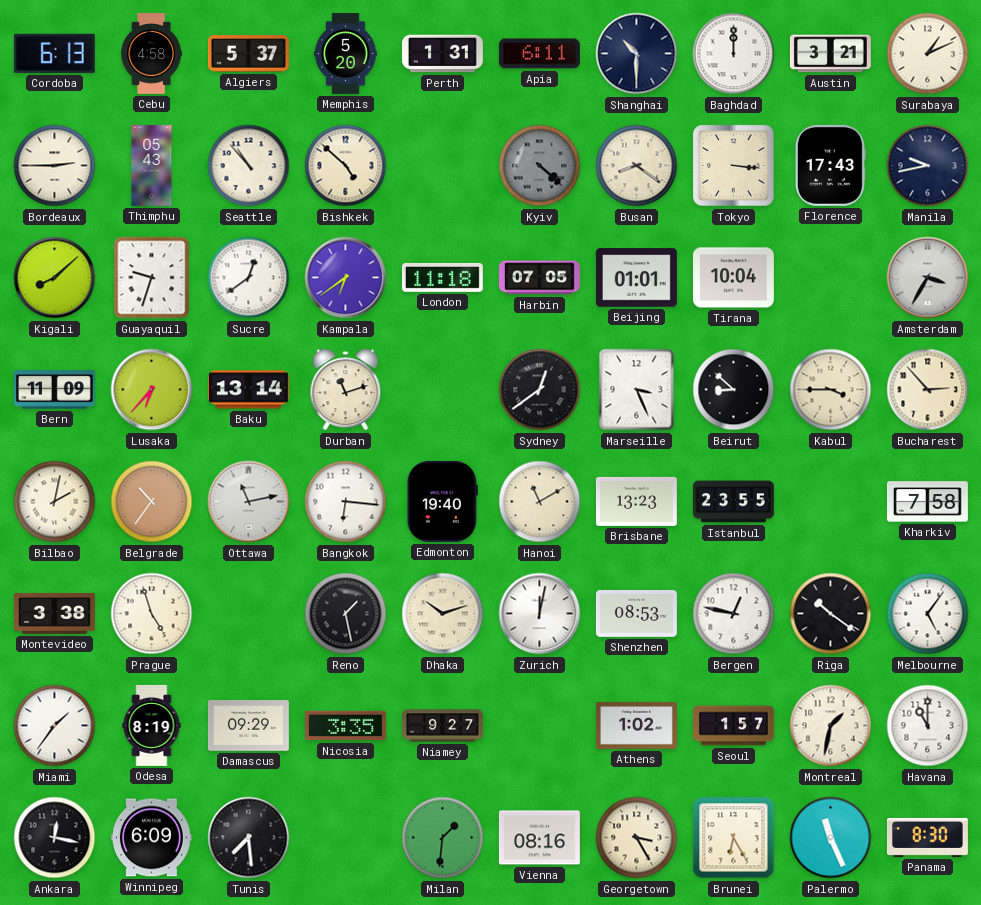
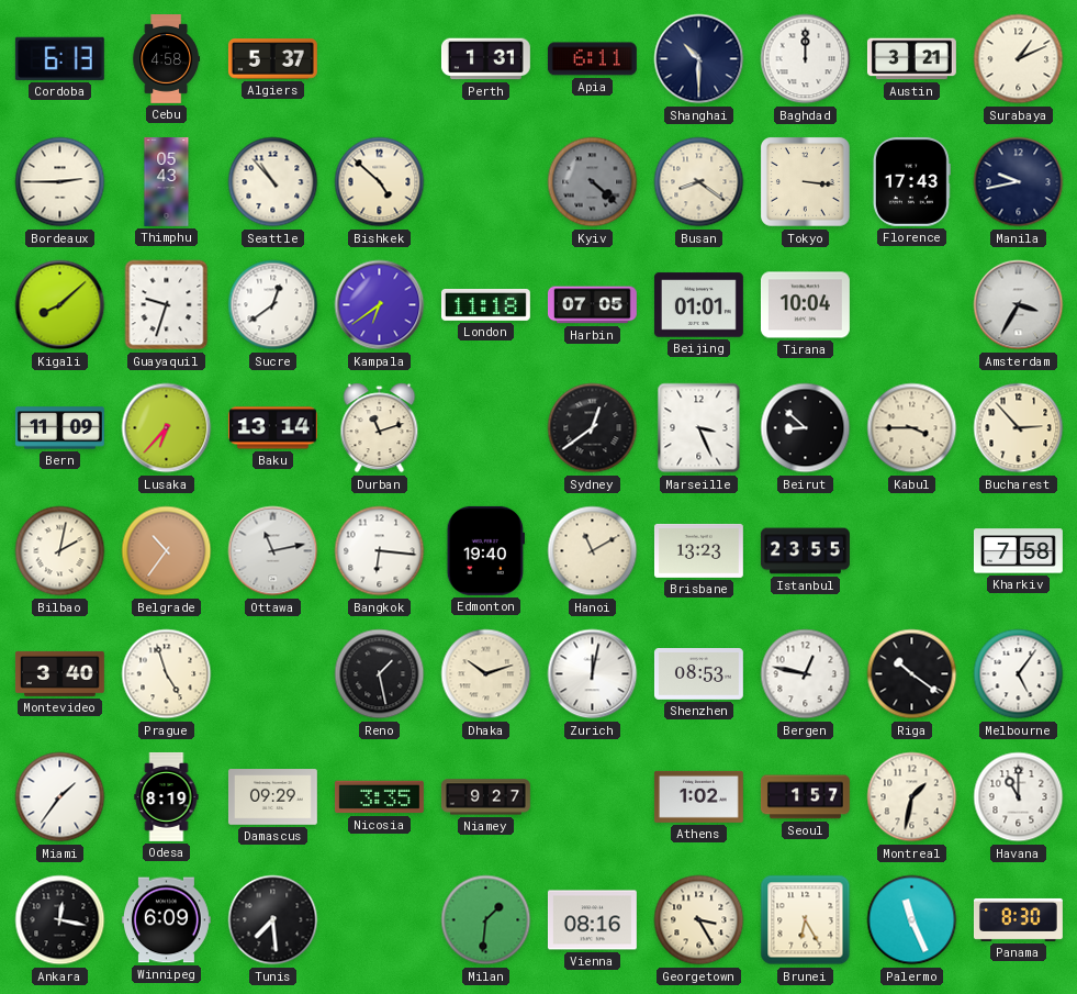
Memphis: 5:20 -> none
Montevideo: 3:38 -> 3:40
